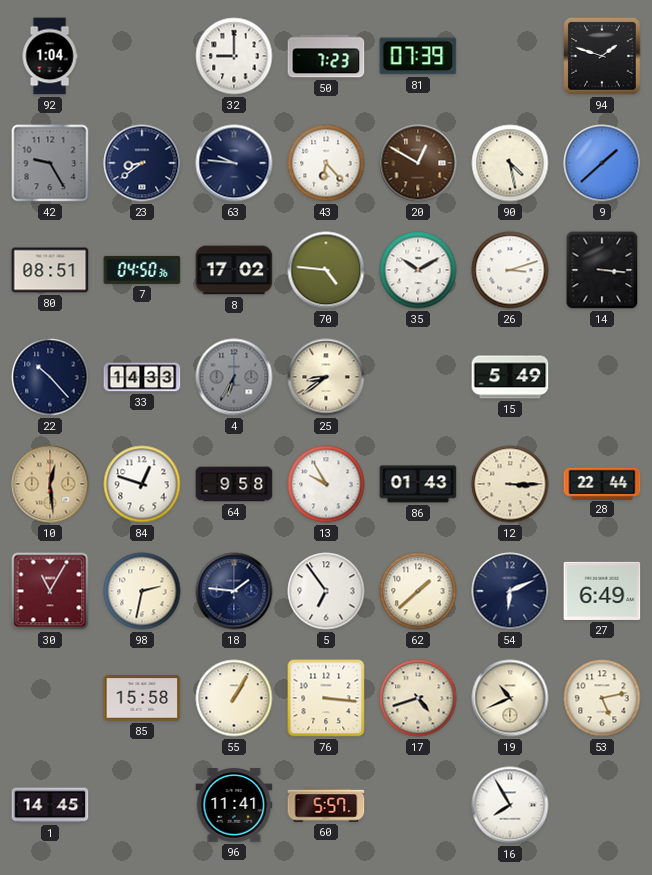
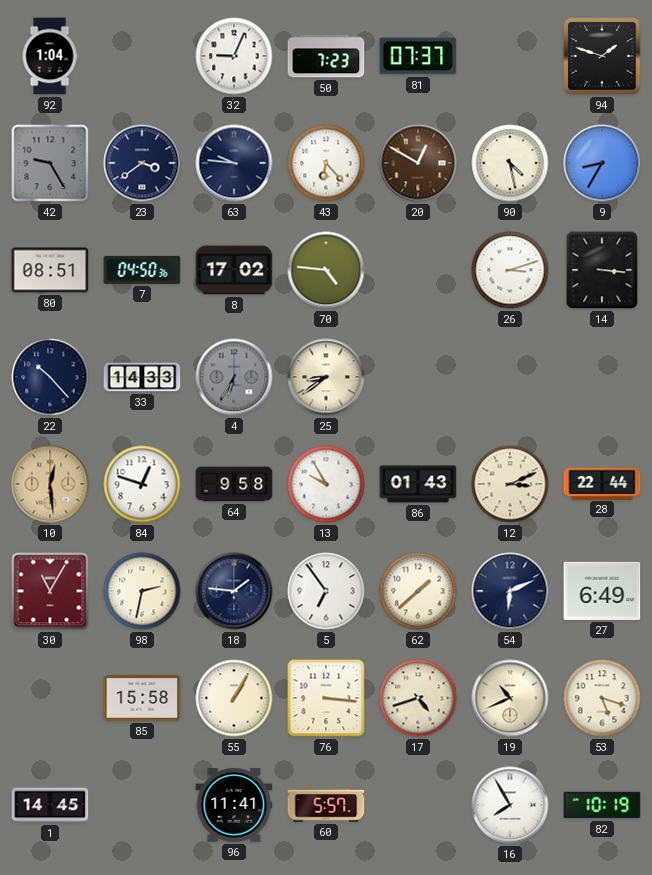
32: 9:00 -> 9:04
81: 07:39 -> 07:37
23: 8:39 -> 3:39
9: 1:38 -> 8:35
35: 10:10 -> none
15: 5:49 -> none
12: 3:15 -> 3:11
53: 5:13 -> 5:18
82: none -> 10:19
